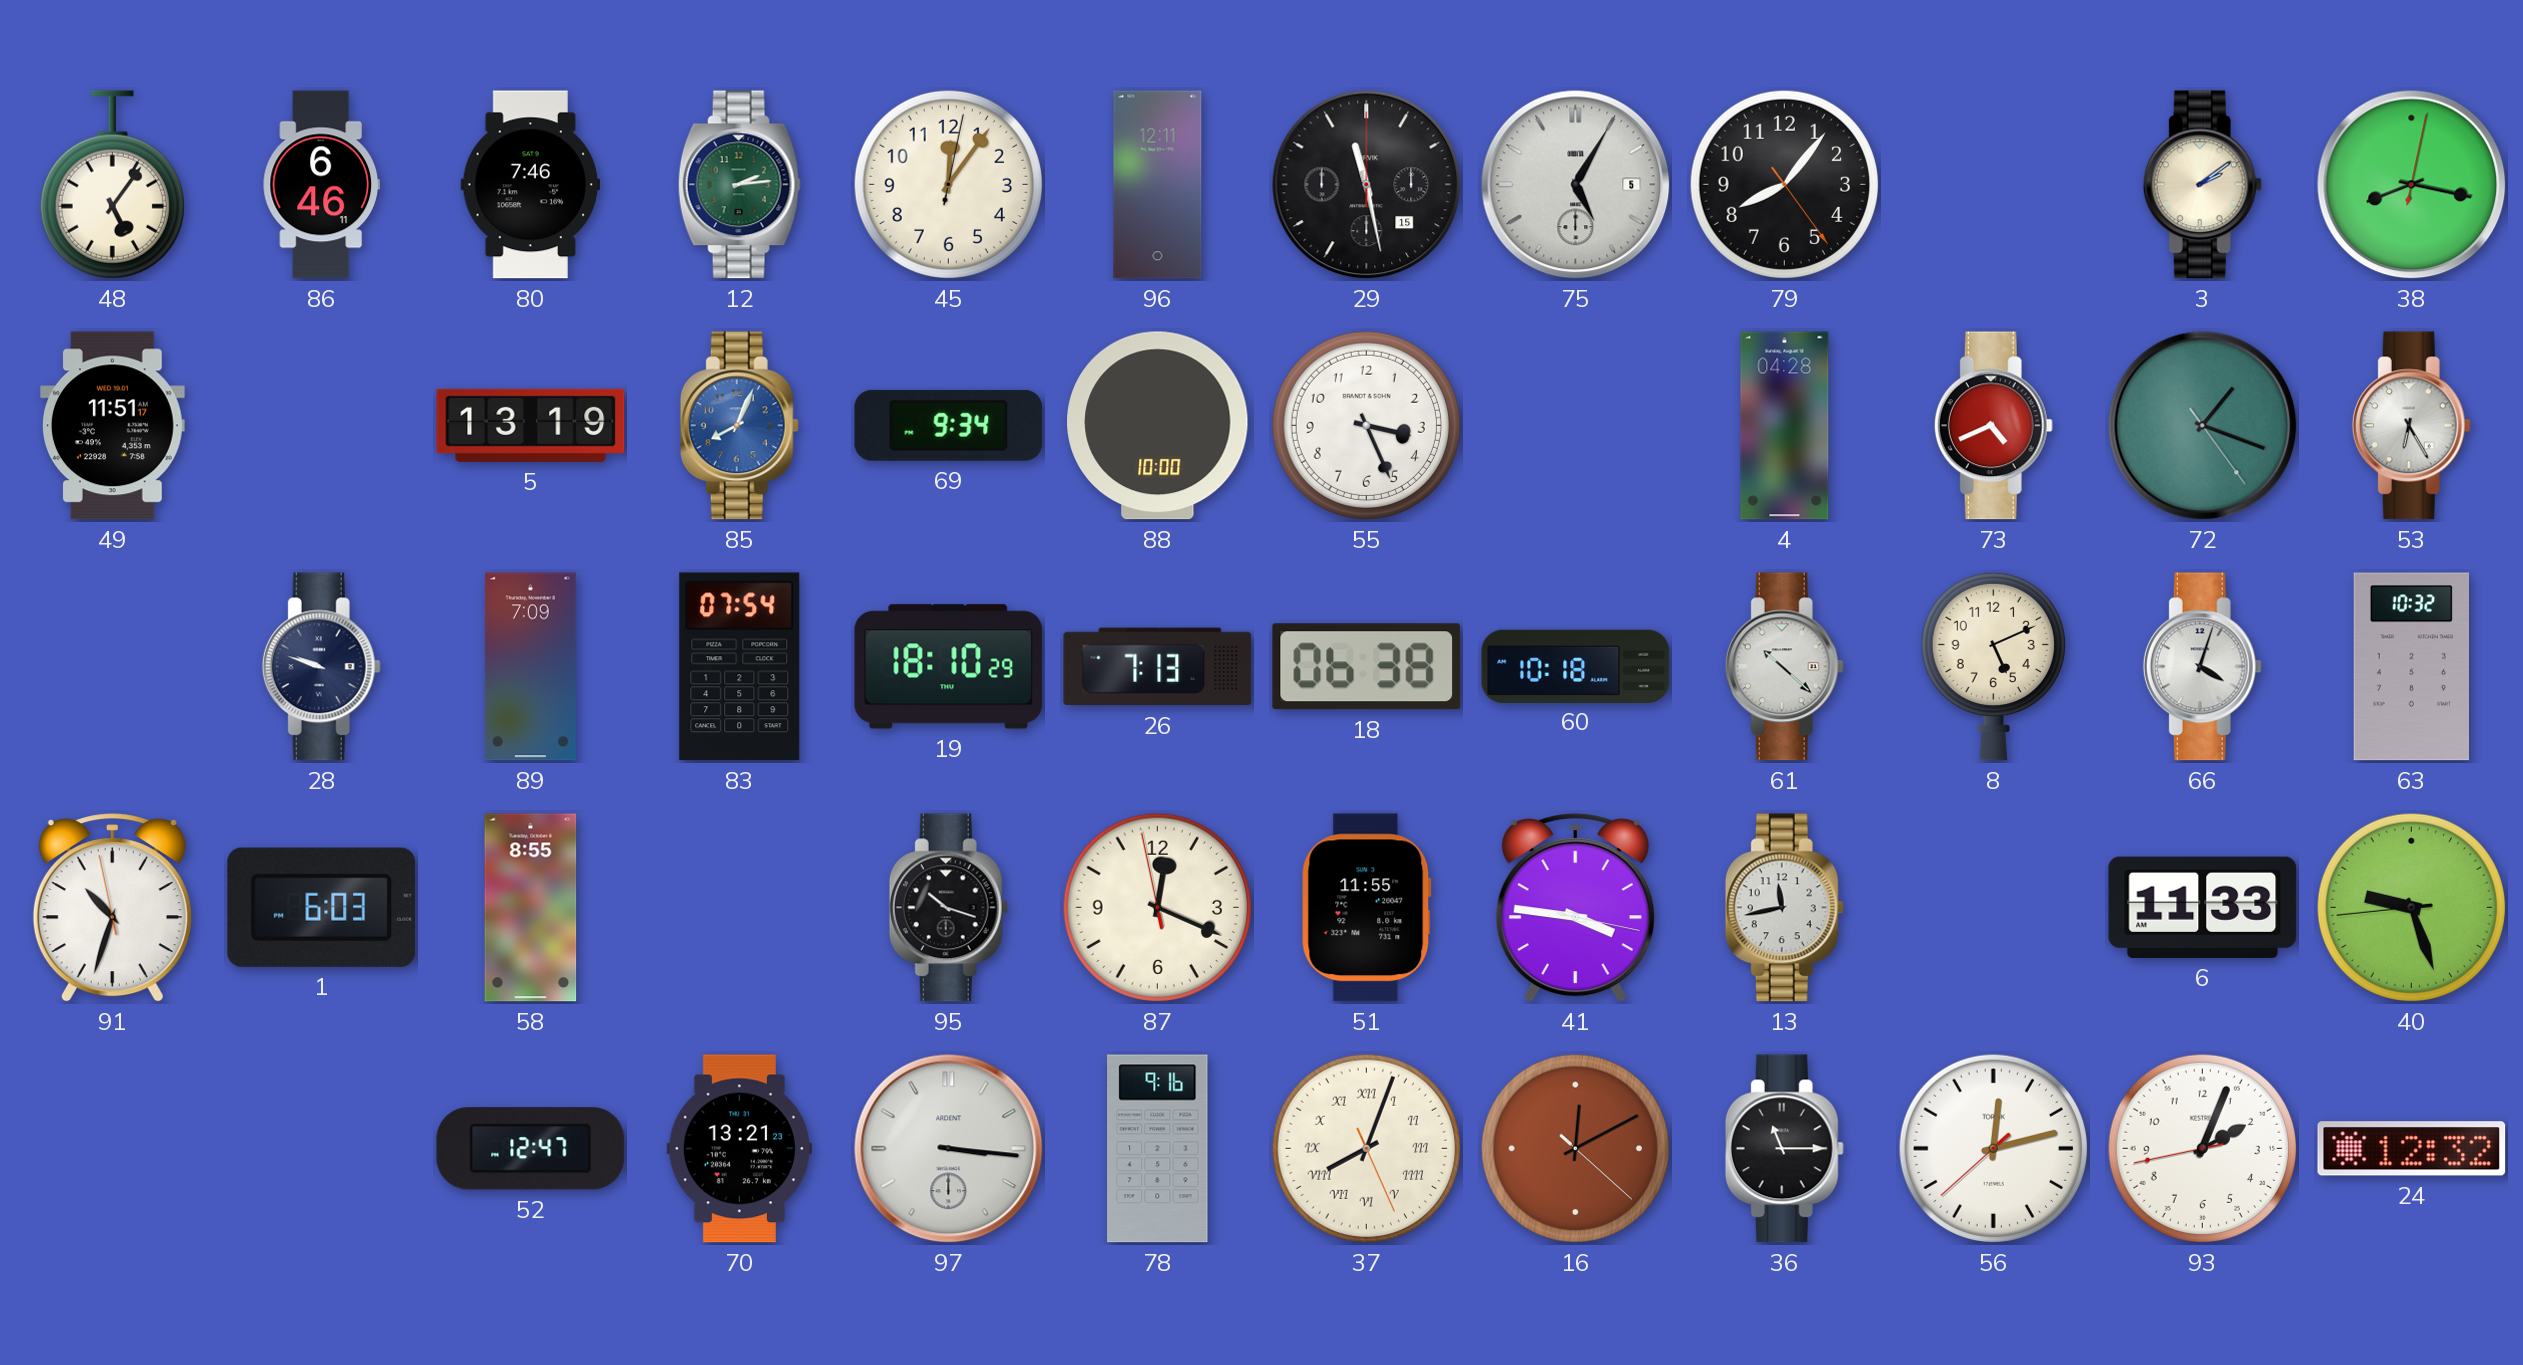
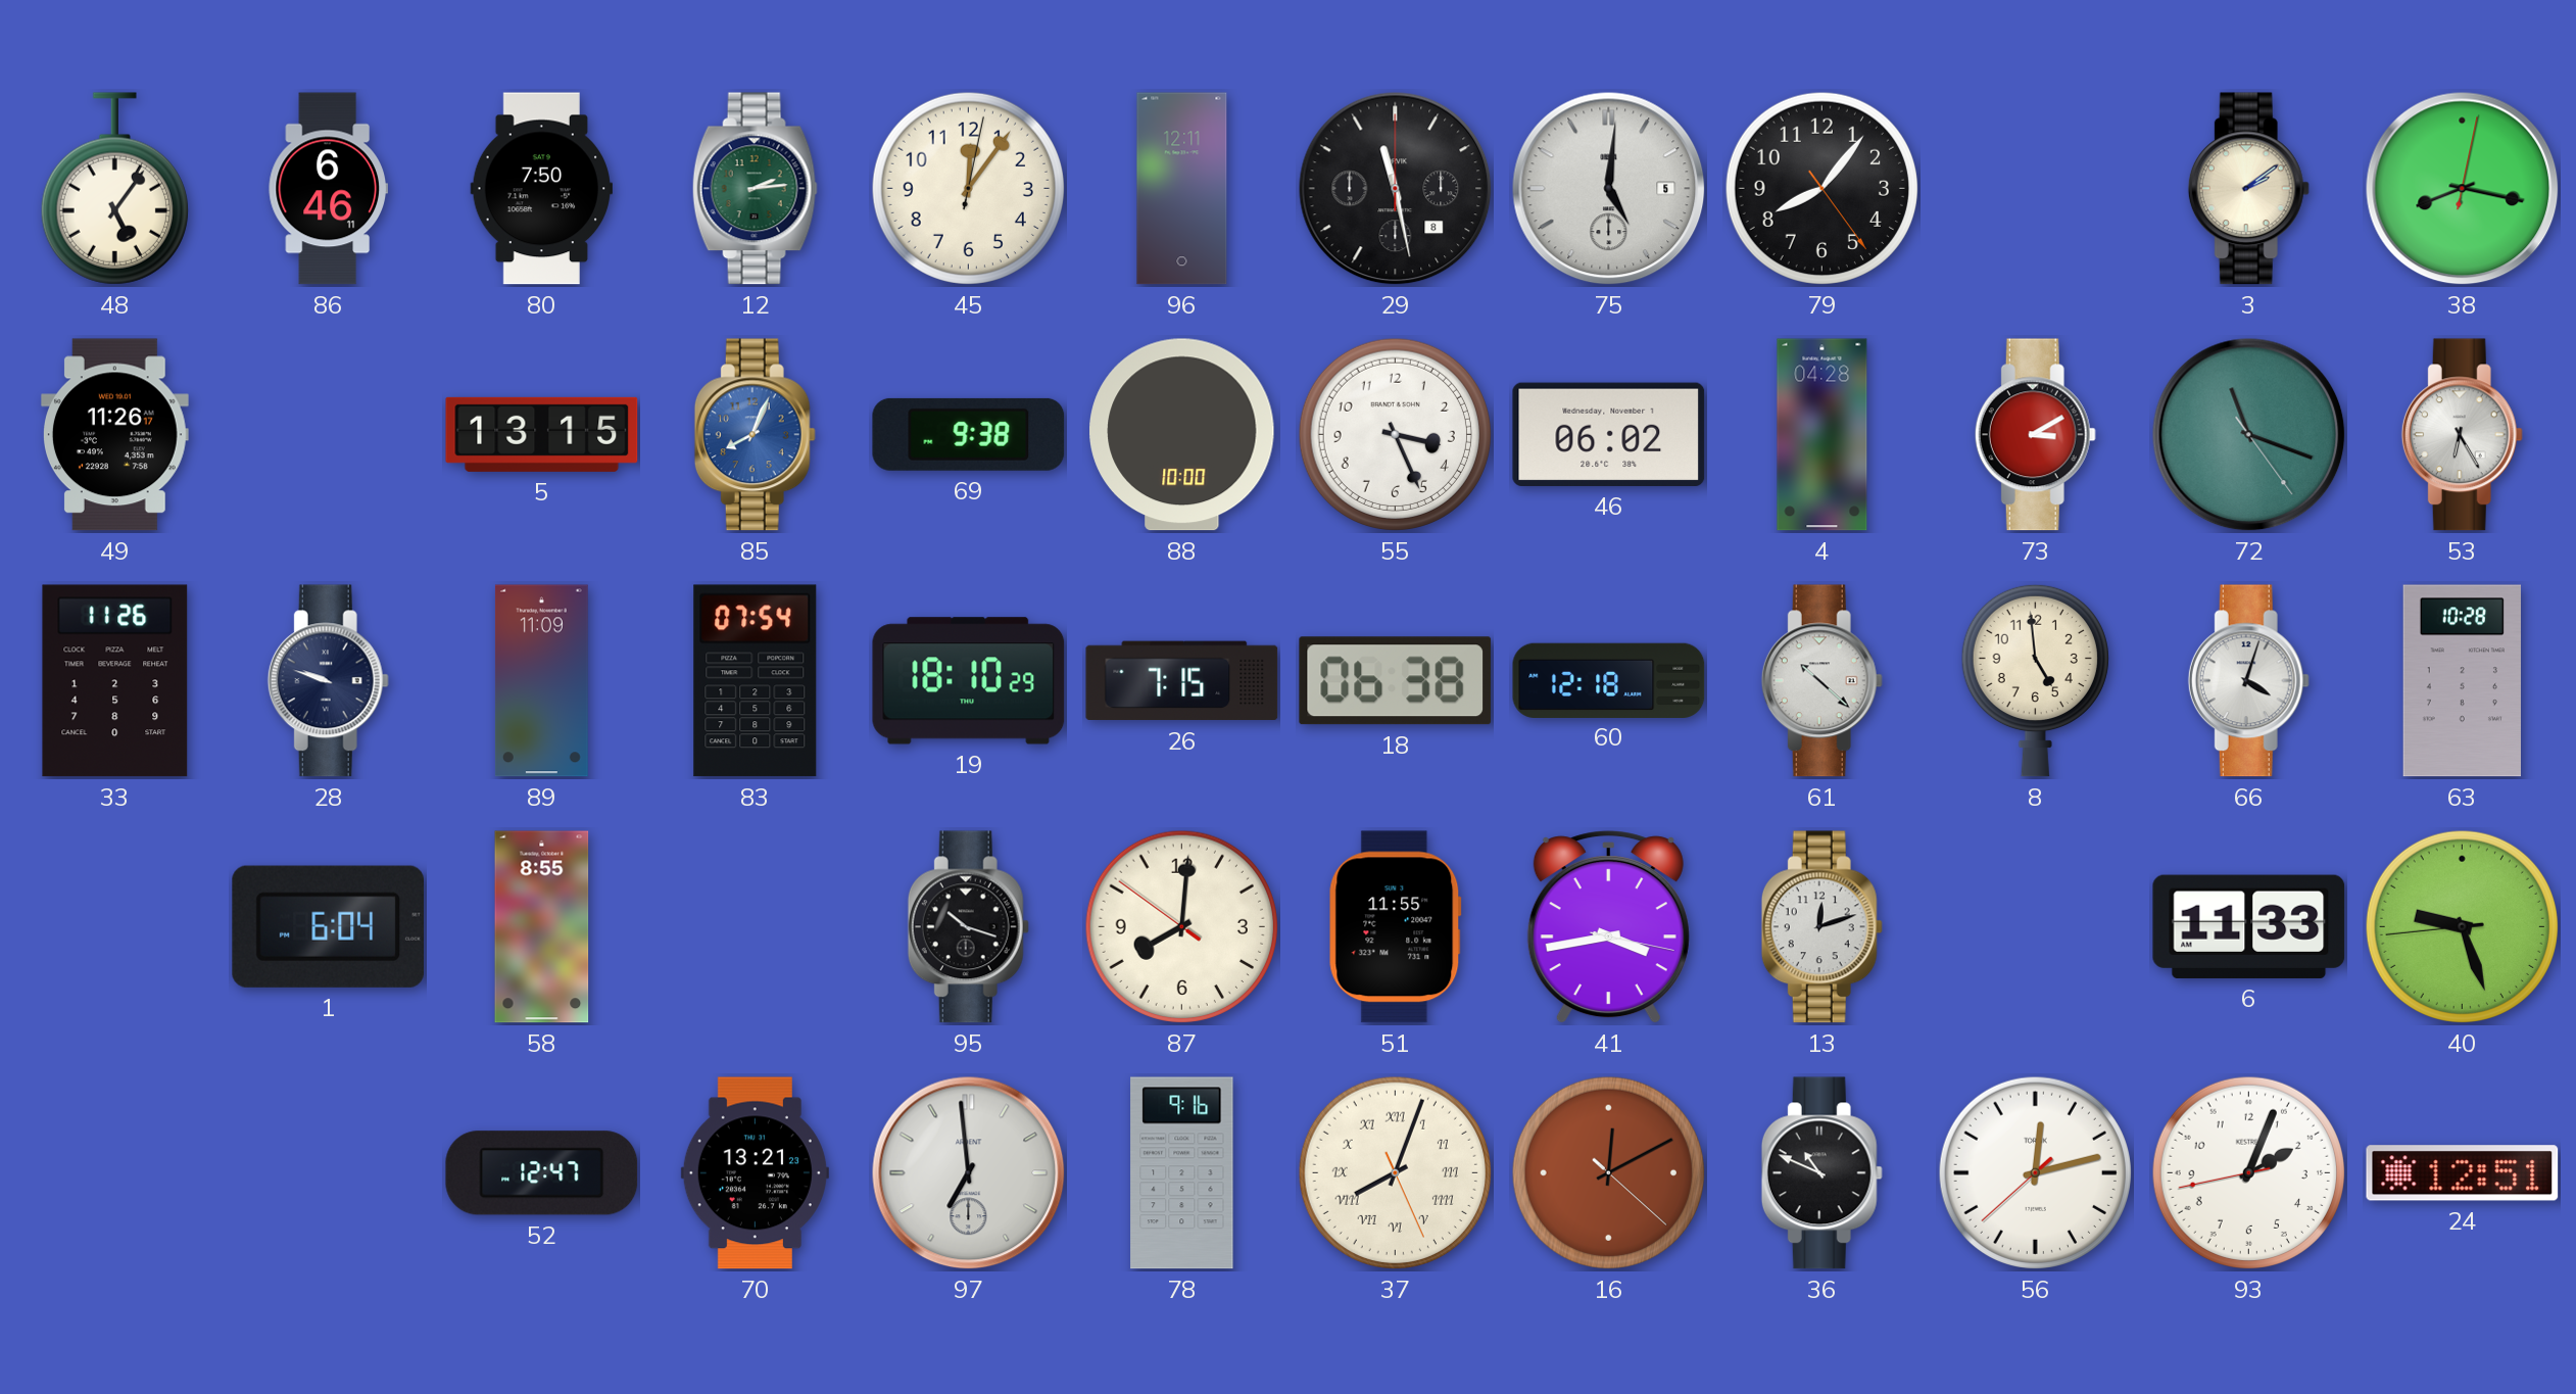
80: 7:46 -> 7:50
29 date: 15 -> 8
75: 5:05 -> 5:01
49: 11:51 -> 11:26
5: 13:19 -> 13:15
69: 9:34 -> 9:38
46: none -> 06:02
73: 4:41 -> 3:10
72: 1:18 -> 11:18
33: none -> 11:26
89: 7:09 -> 11:09
26: 7:13 -> 7:15
60: 10:18 -> 12:18
8: 5:11 -> 4:59
63: 10:32 -> 10:28
91: 10:32 -> none
1: 6:03 -> 6:04
87: 12:18 -> 8:00
41: 3:46 -> 3:43
13: 11:43 -> 12:12
97: 3:16 -> 6:59
36: 11:15 -> 10:49
24: 12:32 -> 12:51
